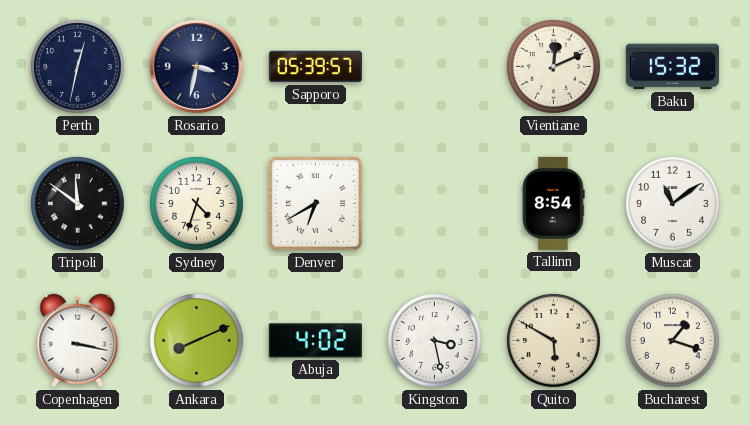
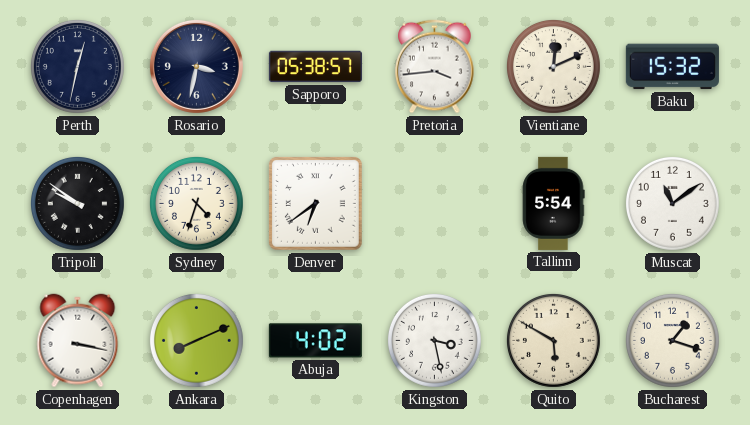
Sapporo: 05:39 -> 05:38
Pretoria: none -> 3:44
Tripoli: 11:51 -> 9:51
Denver: 6:40 -> 6:39
Tallinn: 8:54 -> 5:54
